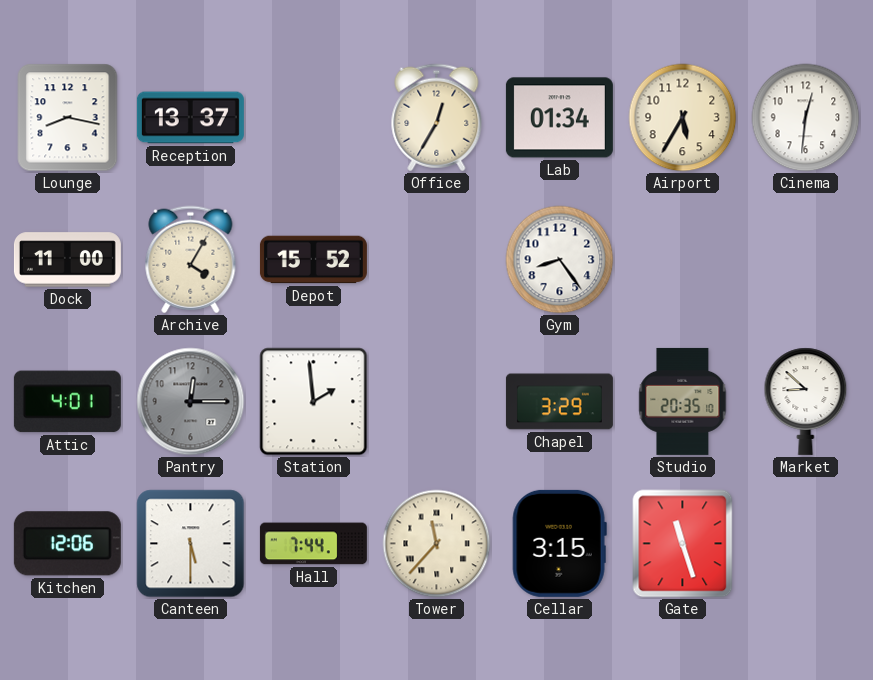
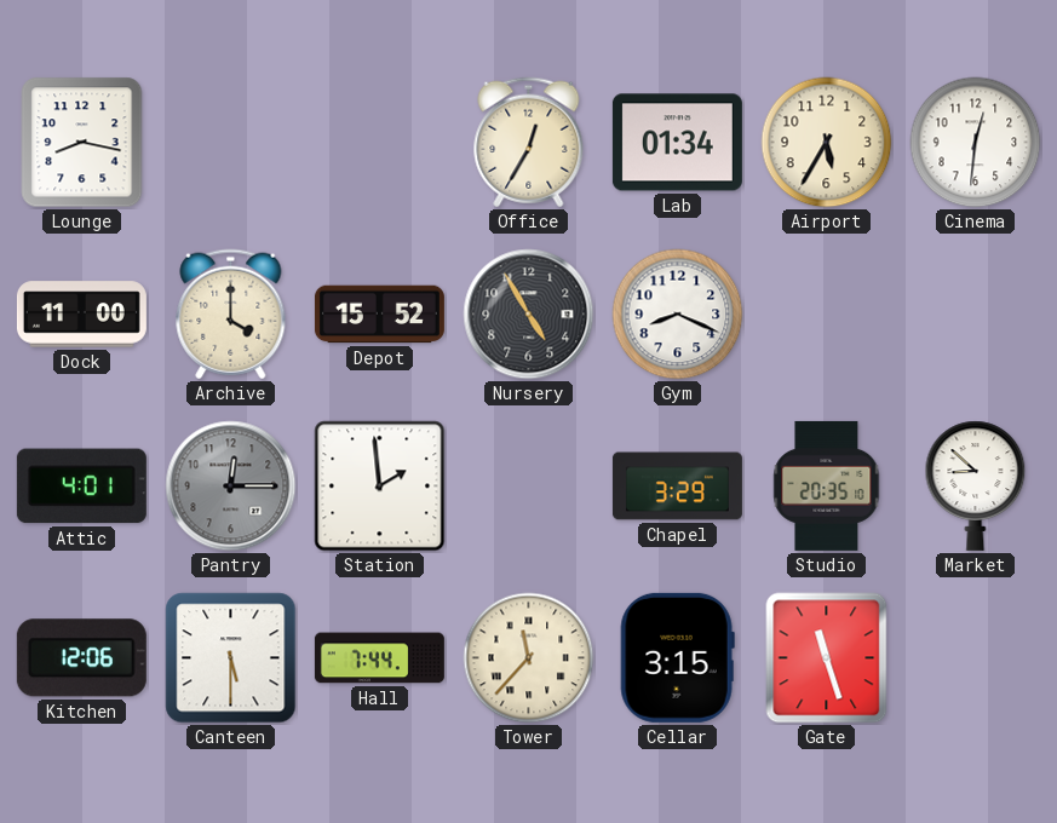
Reception: 13:37 -> none
Archive: 4:05 -> 4:00
Nursery: none -> 4:55
Gym: 8:24 -> 8:19
